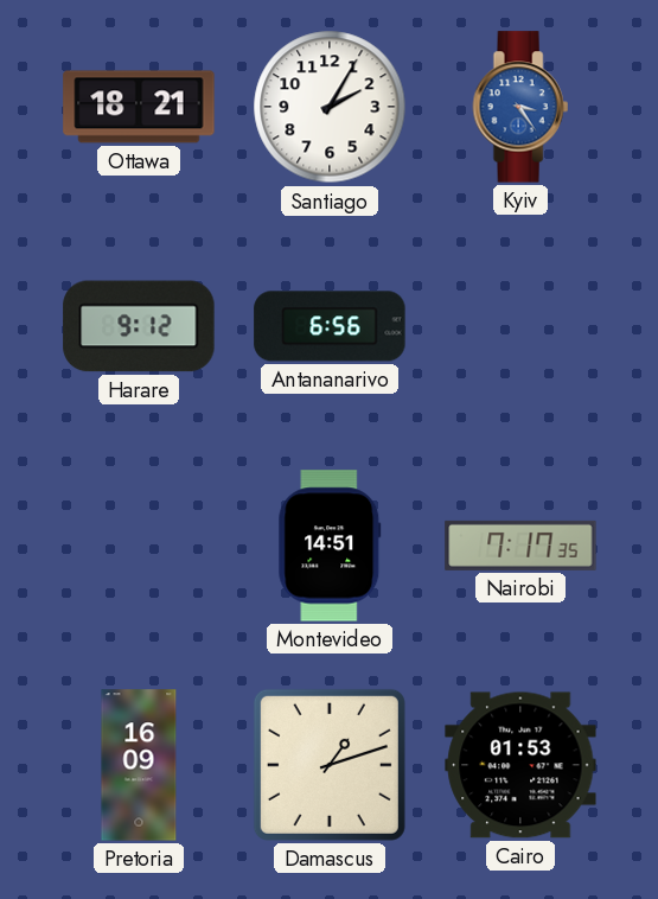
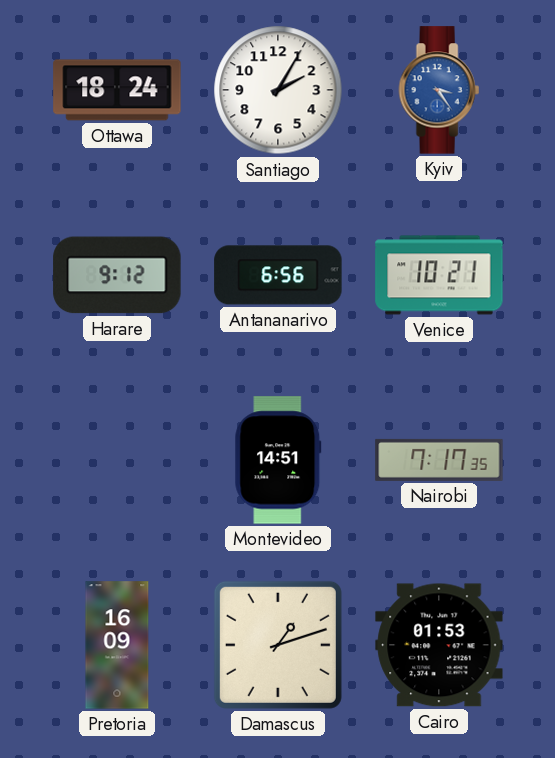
Ottawa: 18:21 -> 18:24
Venice: none -> 10:21
